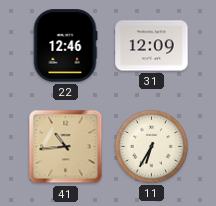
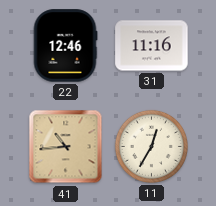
31: 12:09 -> 11:16
11: 6:35 -> 12:35
